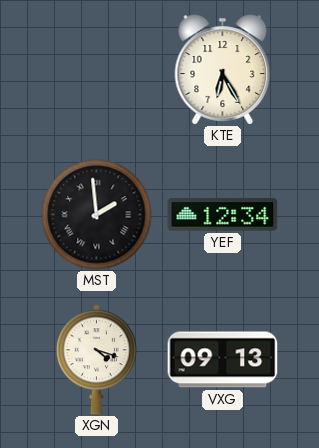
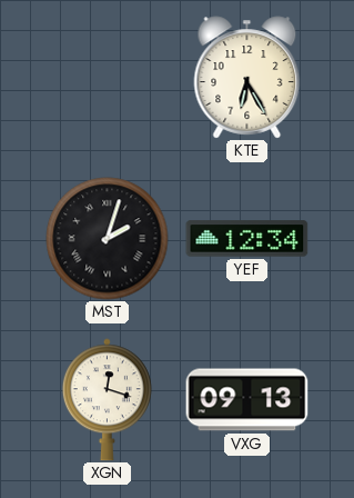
MST: 1:59 -> 2:03
XGN: 4:18 -> 12:18
